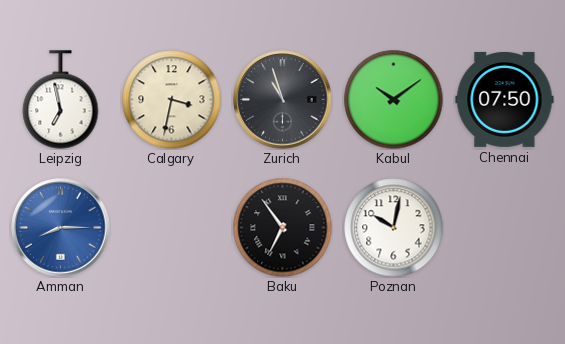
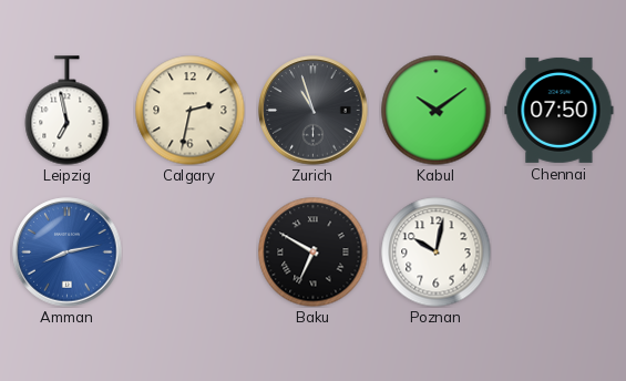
Calgary: 3:32 -> 2:32
Amman: 8:15 -> 8:13
Baku: 6:54 -> 6:50
